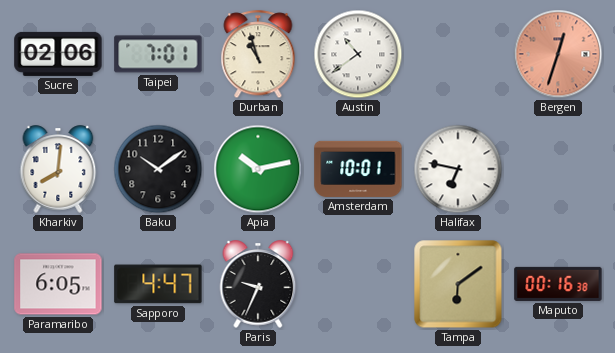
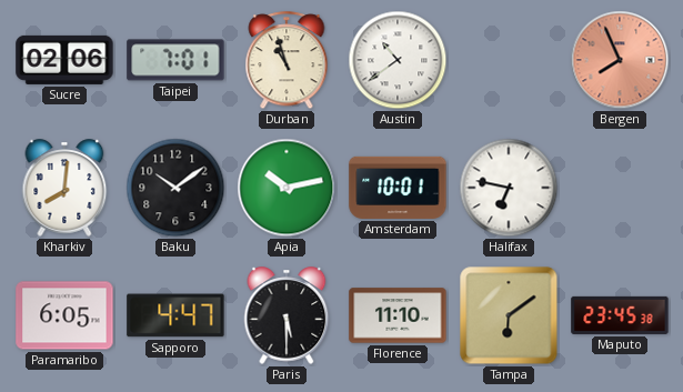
Bergen: 12:33 -> 7:56
Paris: 9:34 -> 5:30
Florence: none -> 11:10
Maputo: 00:16 -> 23:45
